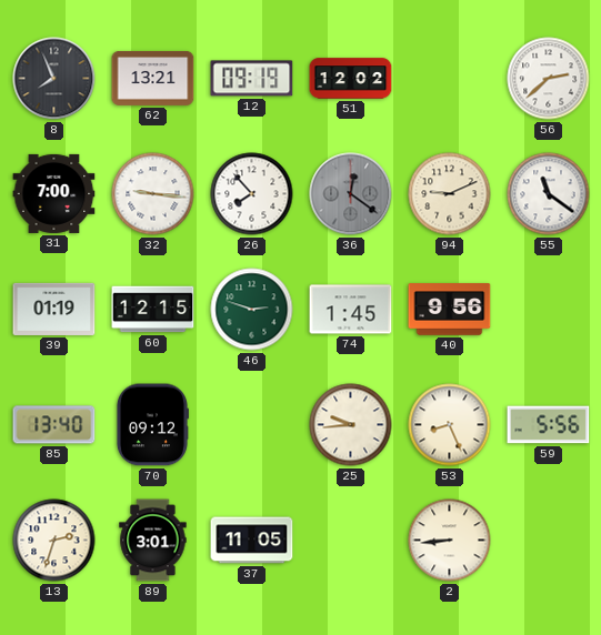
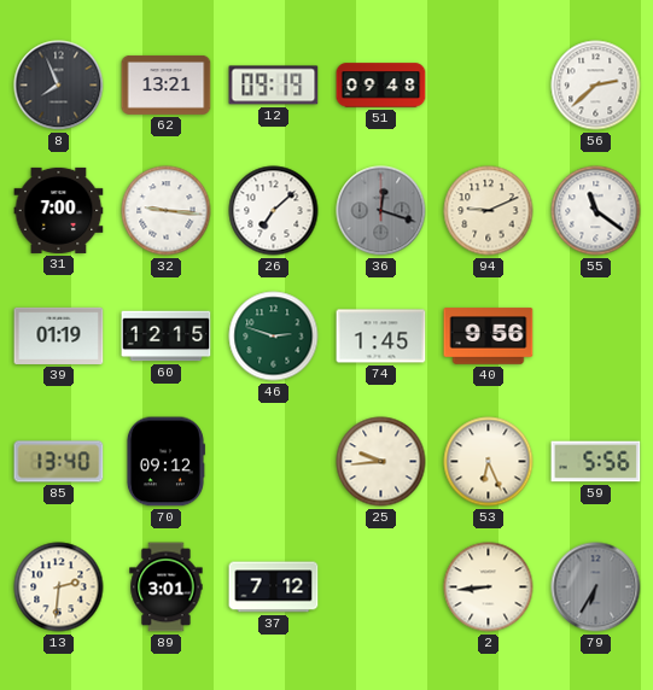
51: 12:02 -> 09:48
26: 7:53 -> 7:08
36: 12:21 -> 12:18
53: 8:26 -> 6:26
13: 2:33 -> 2:31
37: 11:05 -> 7:12
79: none -> 6:35
